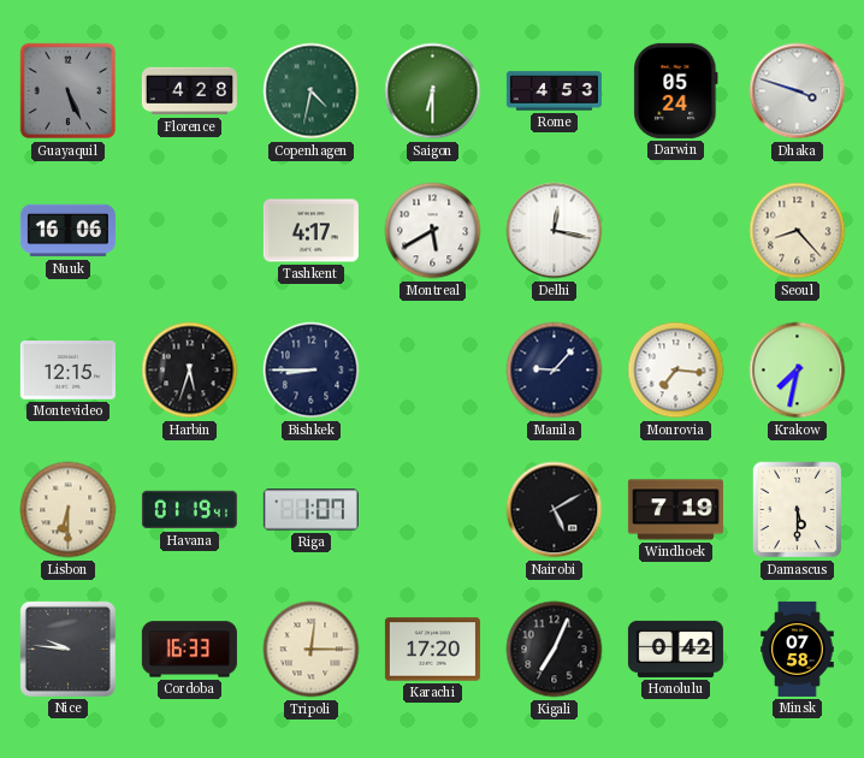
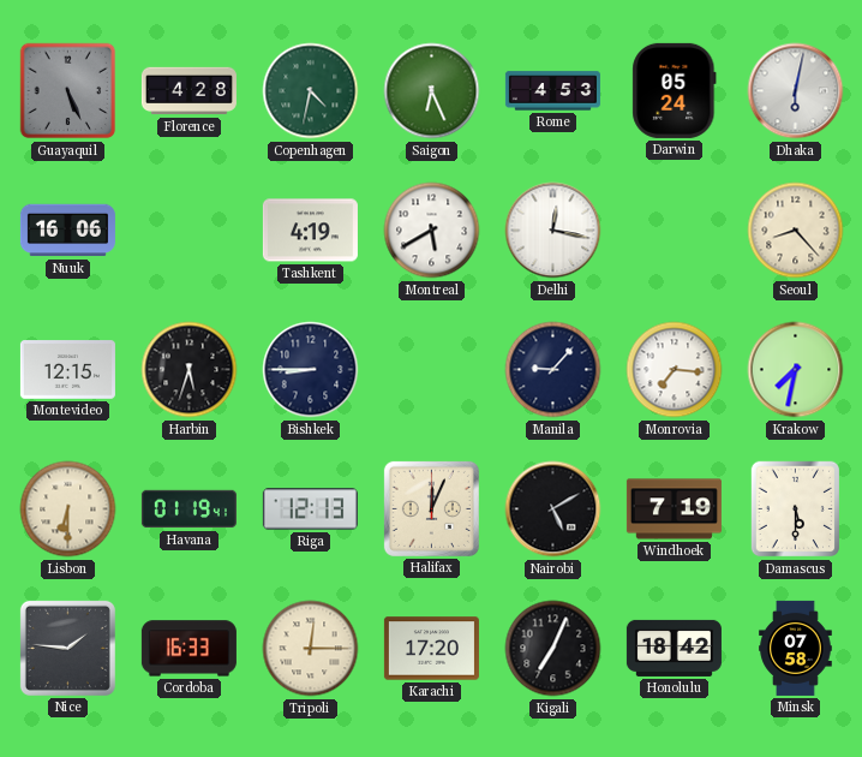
Saigon: 6:30 -> 6:26
Dhaka: 3:48 -> 6:02
Tashkent: 4:17 -> 4:19
Riga: 1:07 -> 12:13
Halifax: none -> 12:04
Nice: 9:46 -> 1:46
Honolulu: 0:42 -> 18:42
